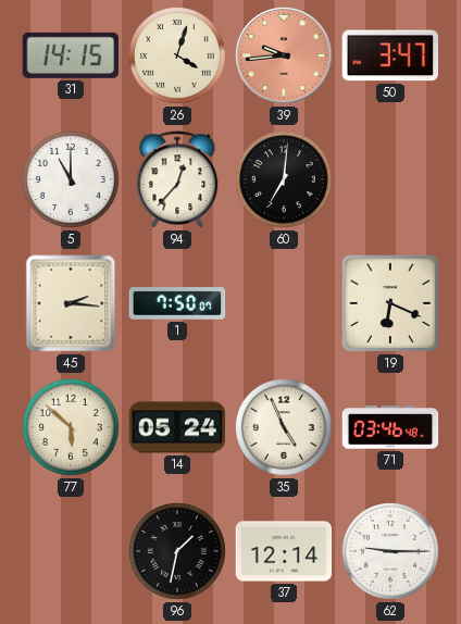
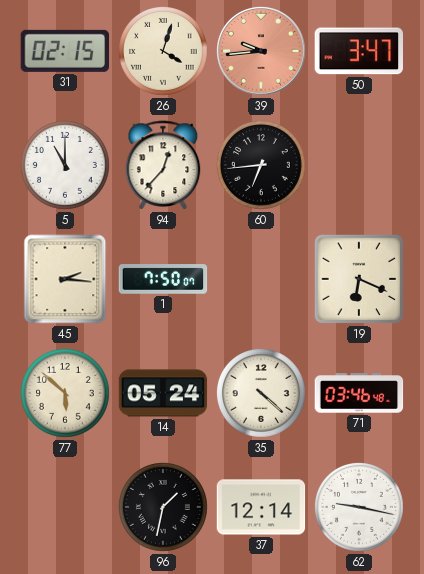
31: 14:15 -> 02:15
60: 7:01 -> 6:44
35: 4:56 -> 4:22
62: 9:15 -> 9:17
